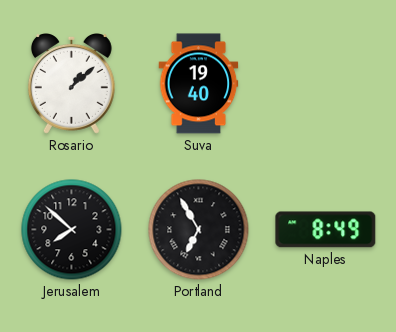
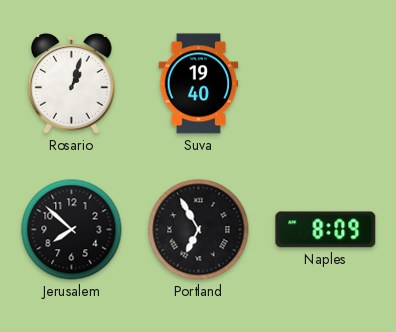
Rosario: 1:08 -> 1:03
Naples: 8:49 -> 8:09
